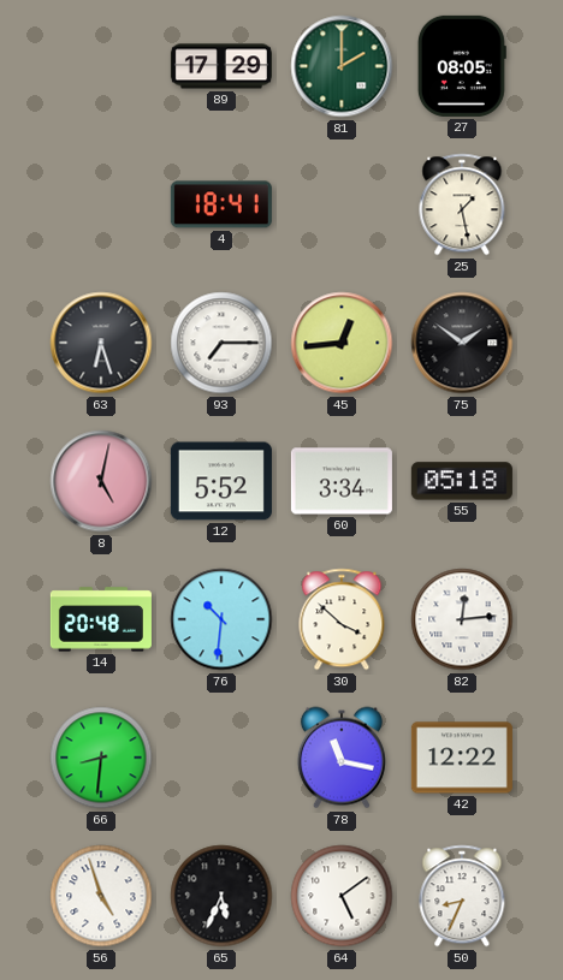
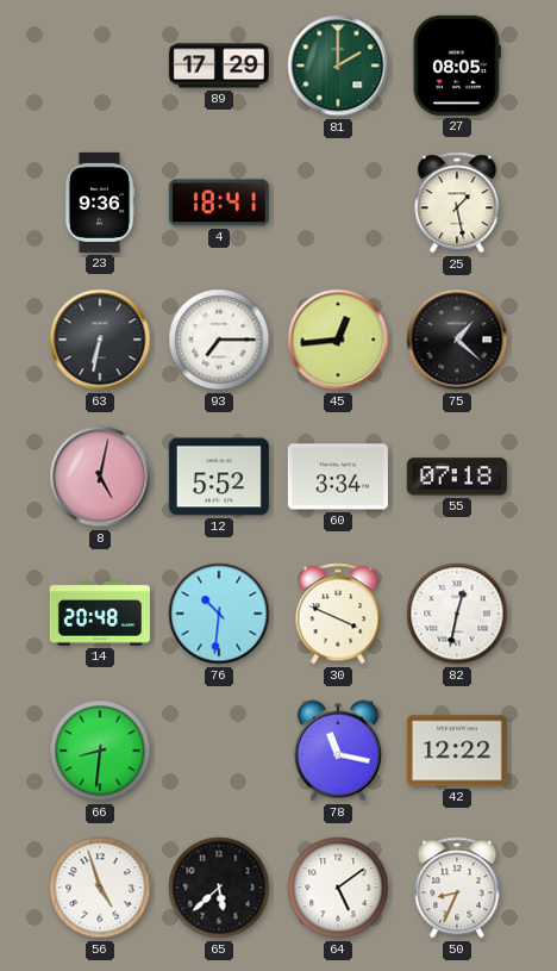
23: none -> 9:36
63: 6:27 -> 6:32
75: 1:51 -> 1:22
55: 05:18 -> 07:18
30: 3:52 -> 3:49
82: 12:14 -> 12:32
65: 5:34 -> 5:38
